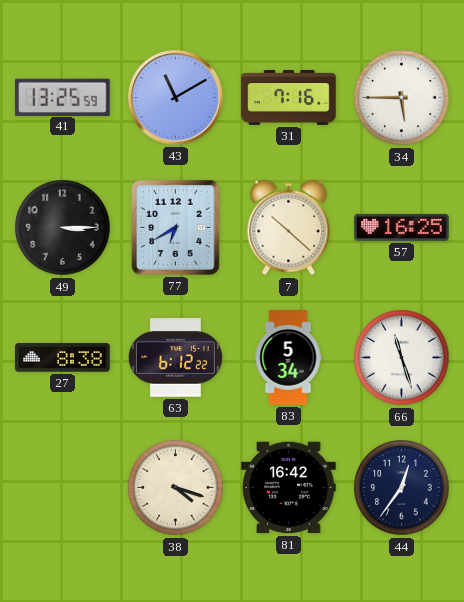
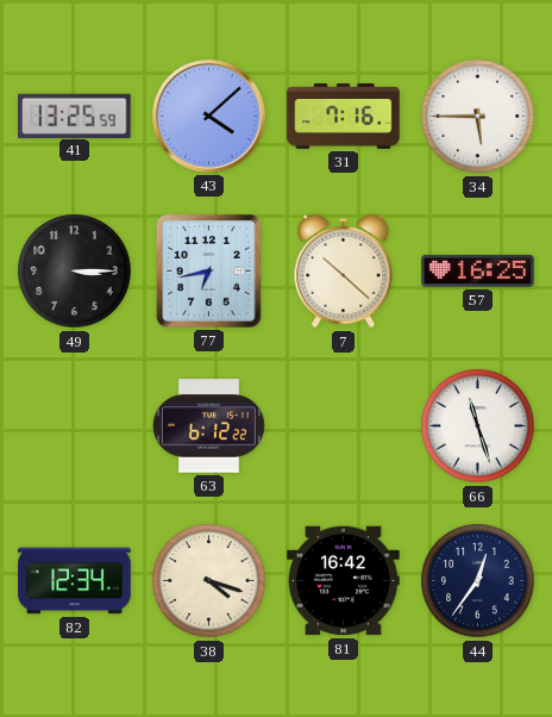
43: 11:10 -> 4:08
77: 6:40 -> 6:43
27: 8:38 -> none
83: 5:34 -> none
82: none -> 12:34
